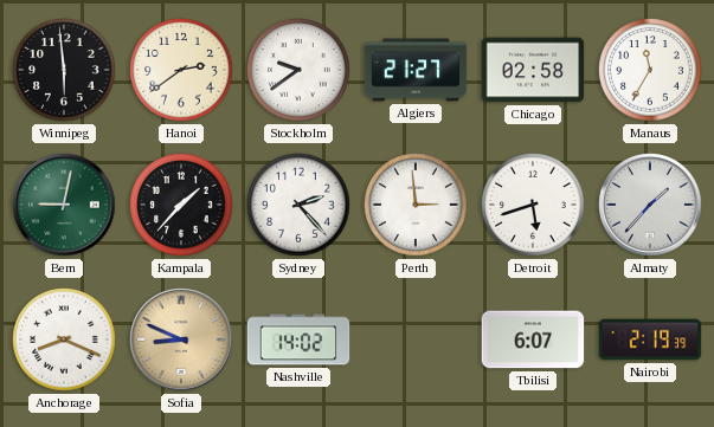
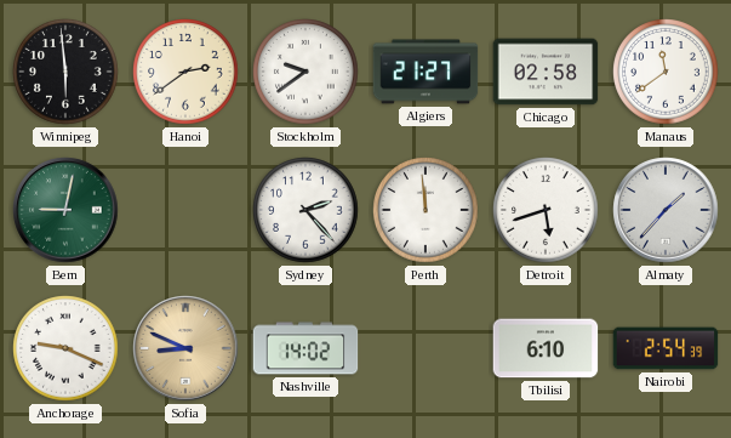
Manaus: 11:35 -> 11:39
Kampala: 1:37 -> none
Perth: 2:59 -> 11:59
Anchorage: 8:19 -> 9:19
Tbilisi: 6:07 -> 6:10
Nairobi: 2:19 -> 2:54
